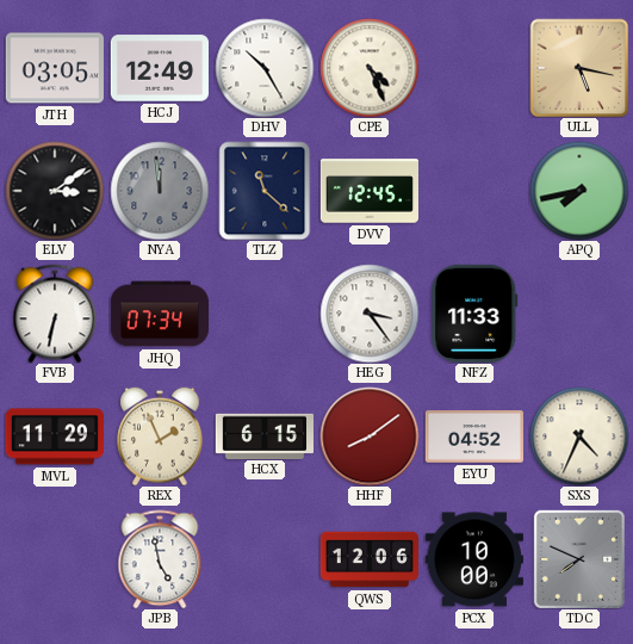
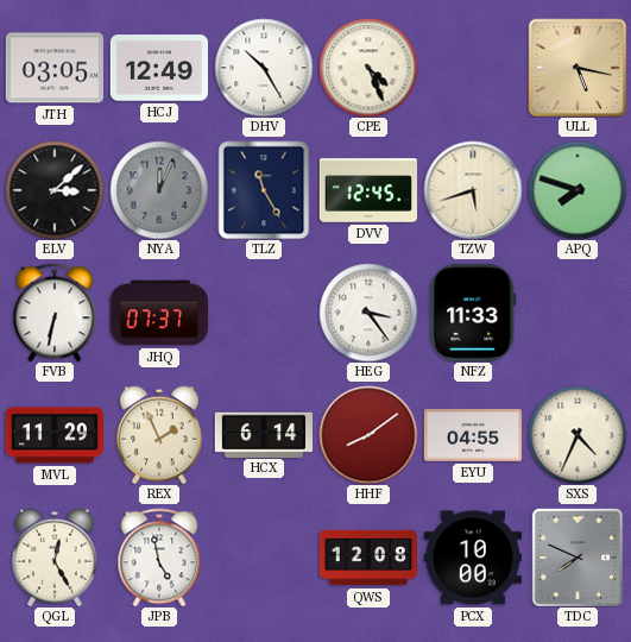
ELV: 3:09 -> 3:08
NYA: 11:59 -> 12:04
TLZ: 11:22 -> 11:25
TZW: none -> 5:42
APQ: 7:43 -> 7:48
JHQ: 07:34 -> 07:37
HCX: 6:15 -> 6:14
EYU: 04:52 -> 04:55
QGL: none -> 12:25
QWS: 12:06 -> 12:08
